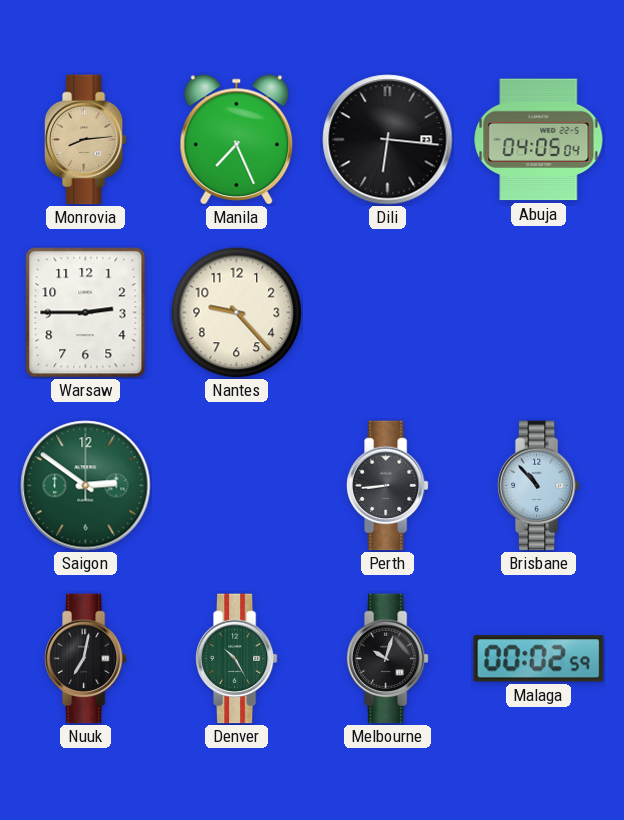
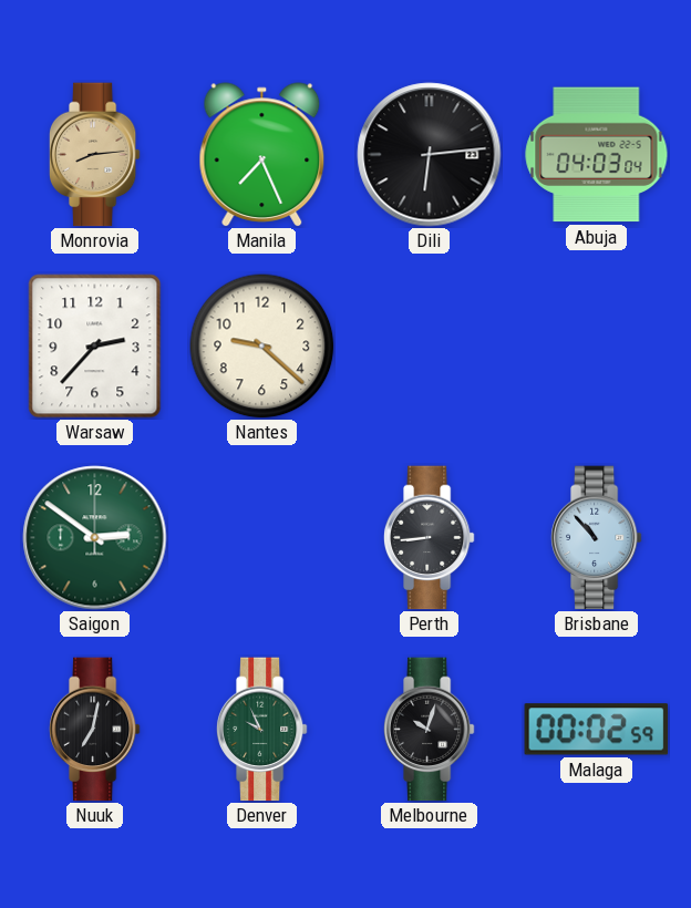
Dili: 6:16 -> 6:14
Abuja: 04:05 -> 04:03
Warsaw: 2:45 -> 2:37
Nantes: 9:23 -> 9:22
Denver: 10:25 -> 9:56
